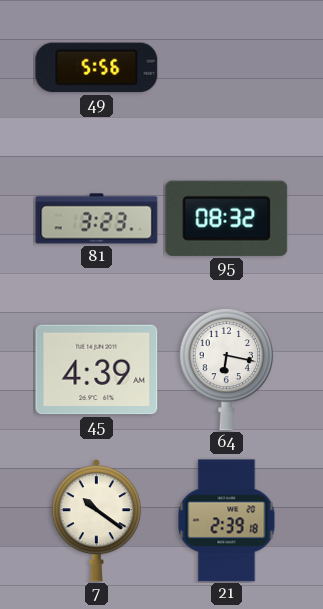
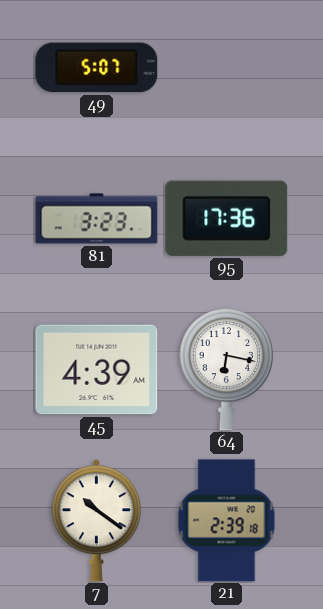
49: 5:56 -> 5:07
95: 08:32 -> 17:36
